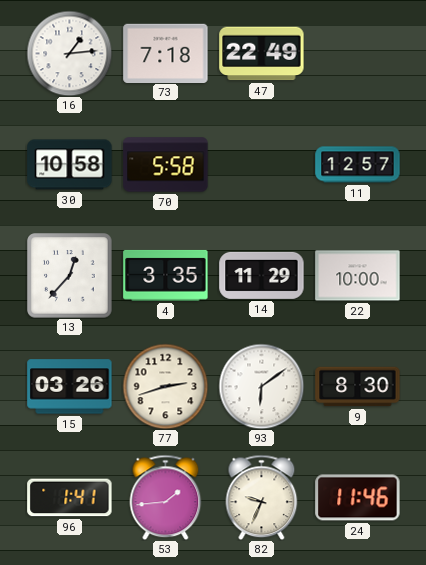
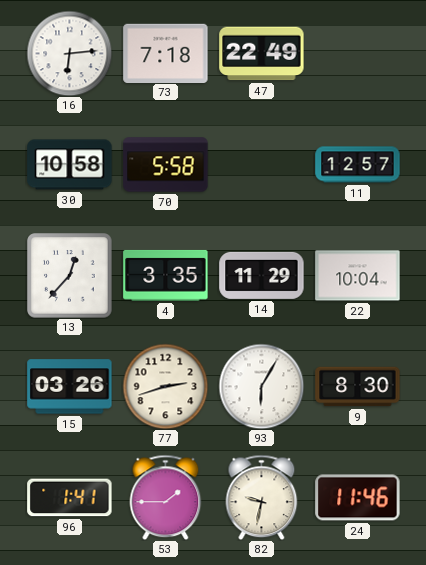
16: 1:14 -> 6:14
22: 10:00 -> 10:04
93: 6:09 -> 6:05
53: 1:44 -> 1:45
82: 9:34 -> 9:32
